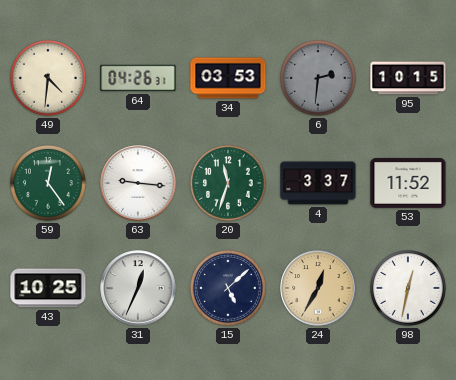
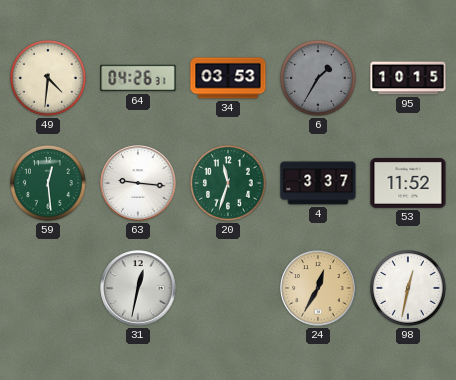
6: 2:31 -> 1:35
59: 12:24 -> 12:29
43: 10:25 -> none
31: 12:34 -> 12:32
15: 5:08 -> none
